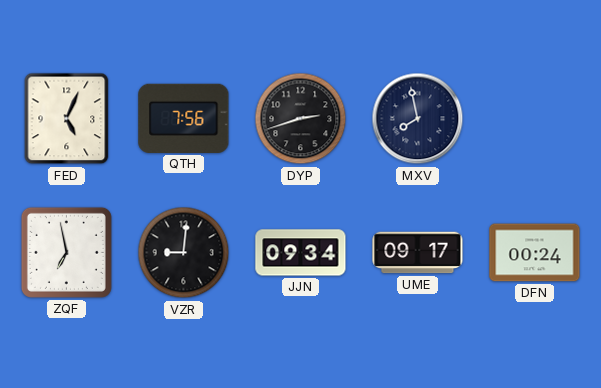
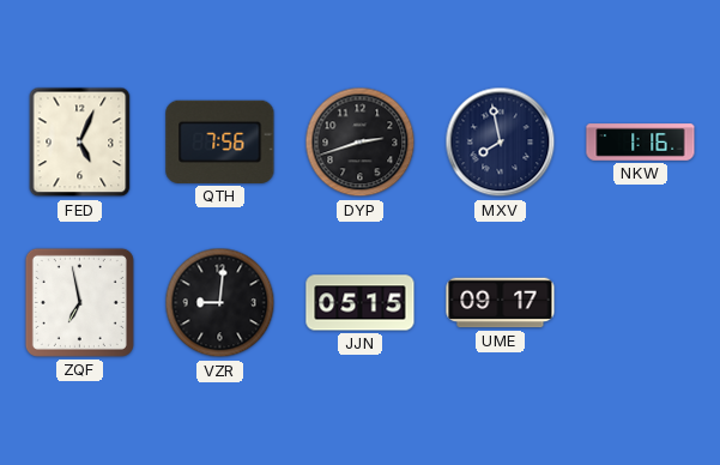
NKW: none -> 1:16
JJN: 09:34 -> 05:15
DFN: 00:24 -> none
